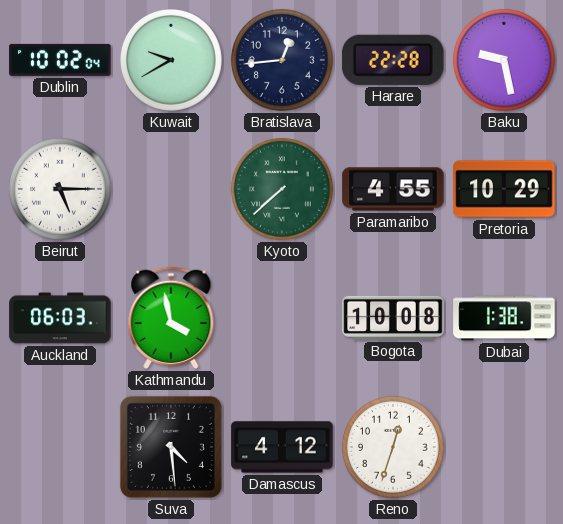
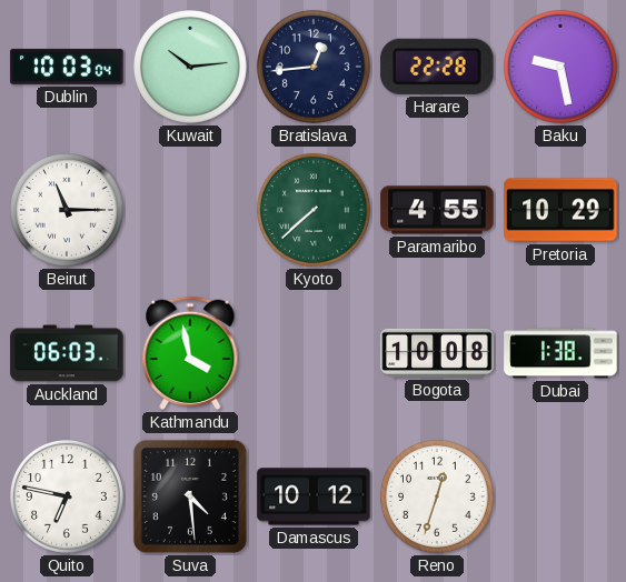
Dublin: 10:02 -> 10:03
Kuwait: 9:40 -> 10:14
Beirut: 5:15 -> 11:15
Quito: none -> 6:47
Damascus: 4:12 -> 10:12
